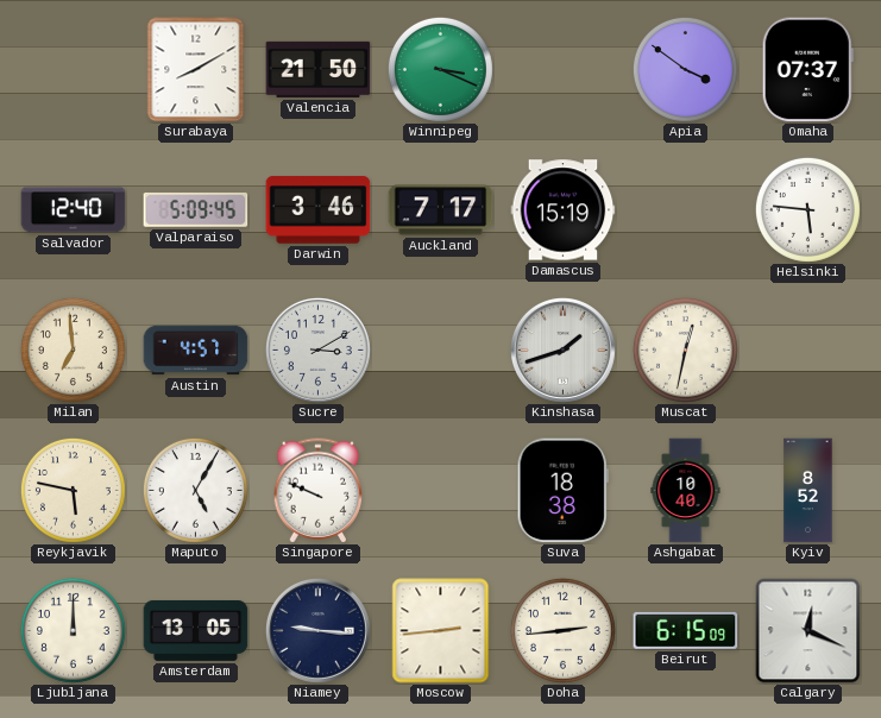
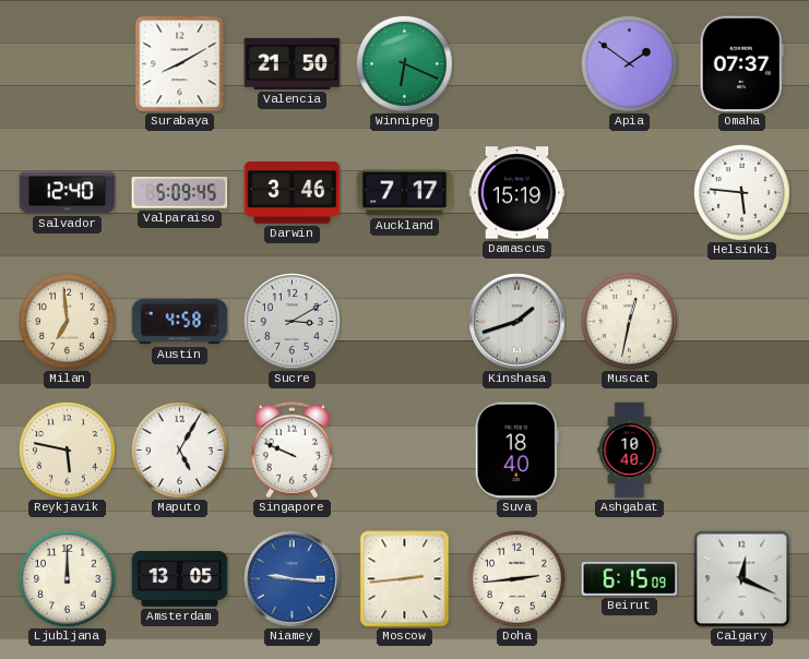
Winnipeg: 3:19 -> 6:19
Apia: 3:51 -> 1:51
Austin: 4:57 -> 4:58
Suva: 18:38 -> 18:40
Kyiv: 8:52 -> none
Niamey dial: navy -> blue
